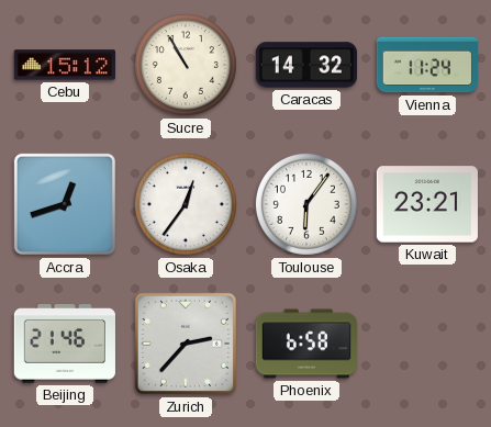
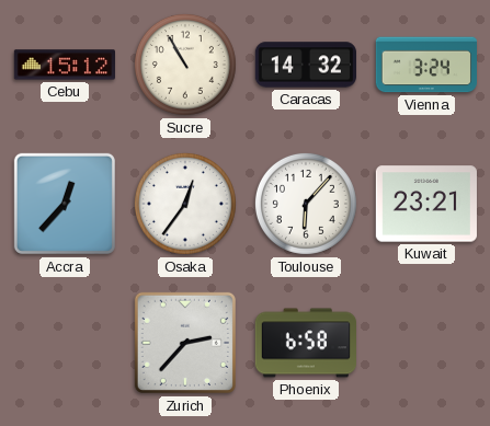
Vienna: 11:24 -> 3:24
Accra: 12:42 -> 12:37
Toulouse: 6:06 -> 6:07
Beijing: 21:46 -> none
